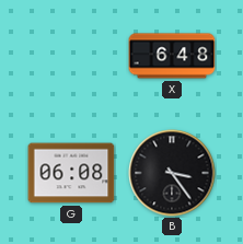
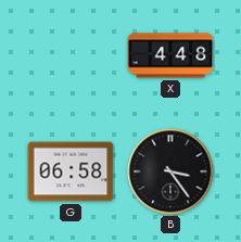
X: 6:48 -> 4:48
G: 06:08 -> 06:58
